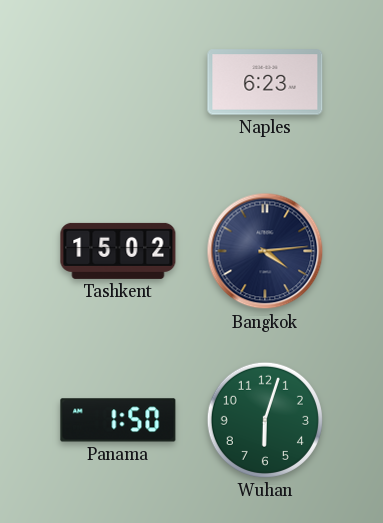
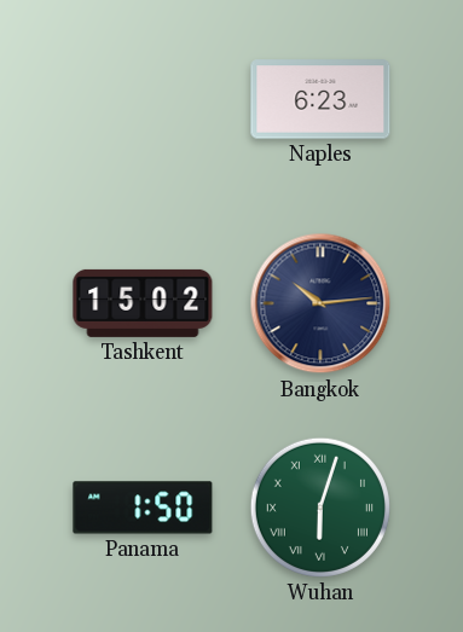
Bangkok: 4:14 -> 10:14
Wuhan numerals: Arabic -> Roman
